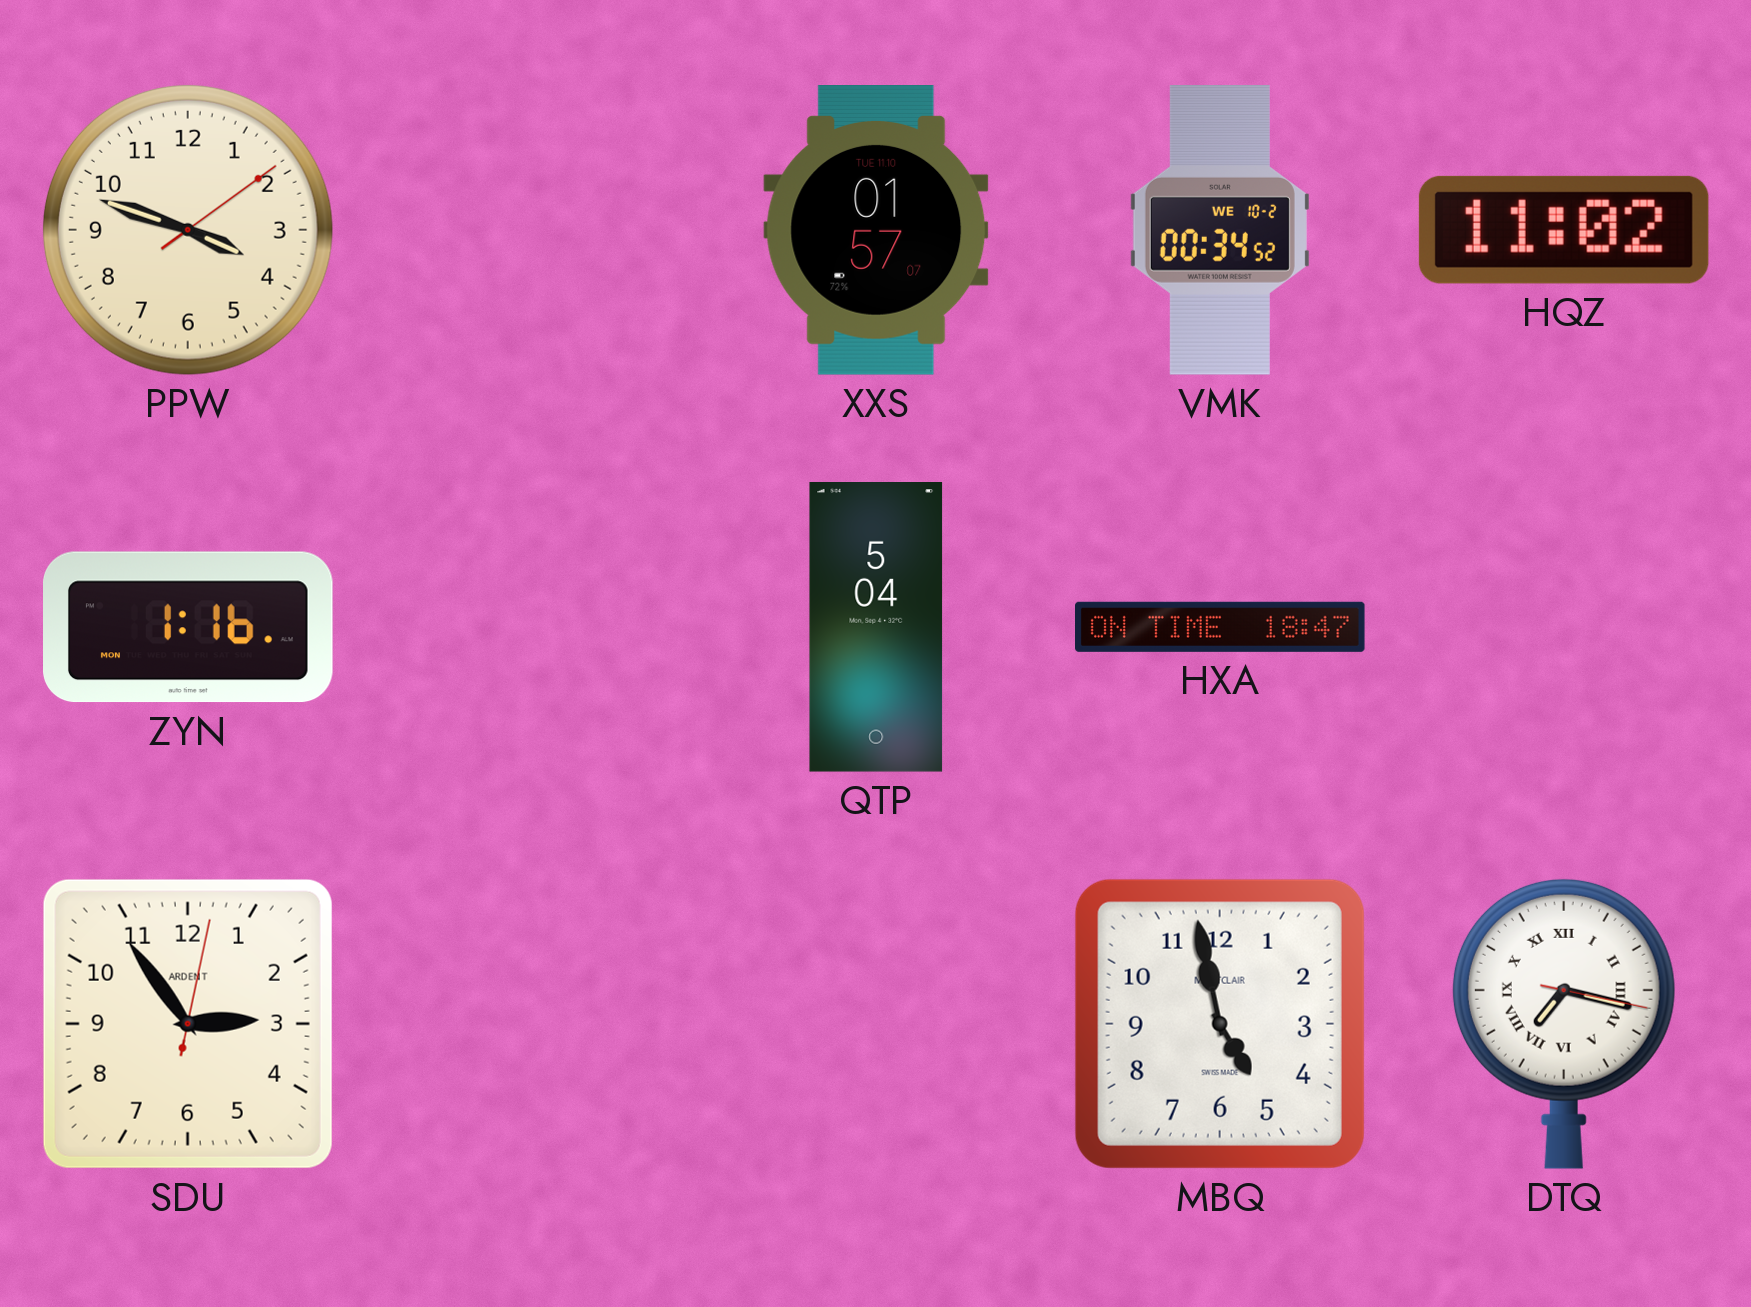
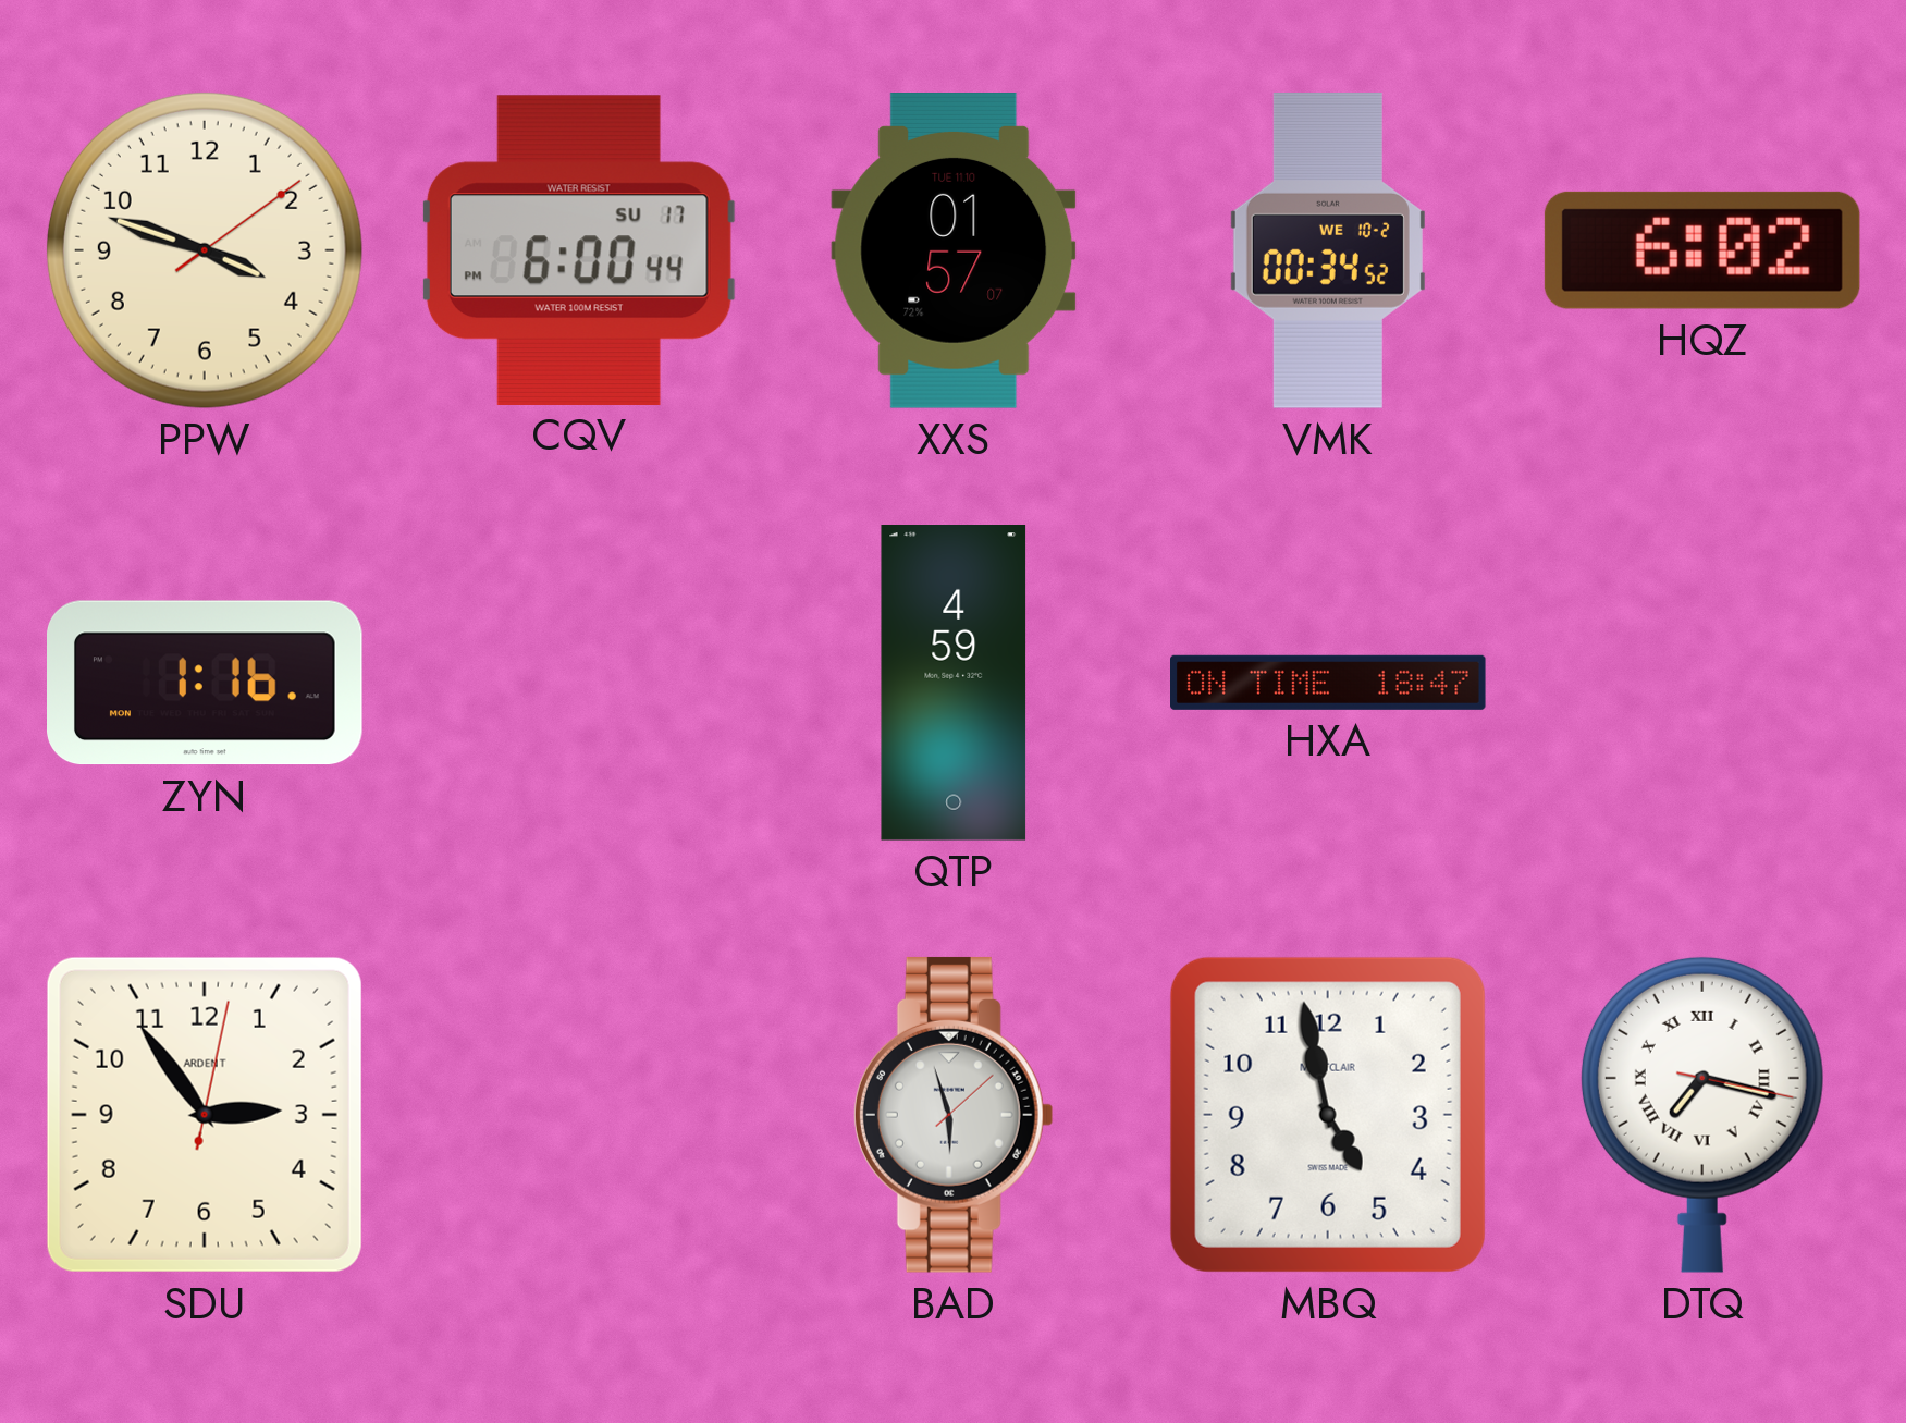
CQV: none -> 6:00
HQZ: 11:02 -> 6:02
QTP: 5:04 -> 4:59
BAD: none -> 5:57
